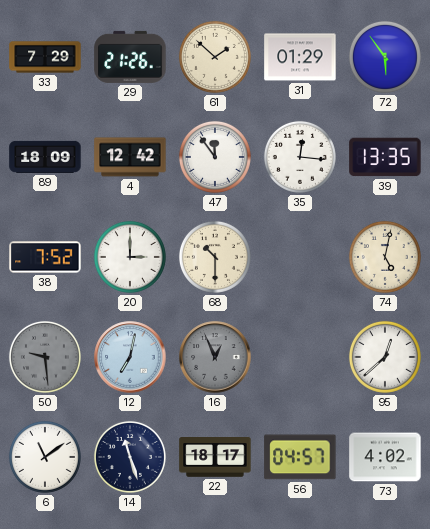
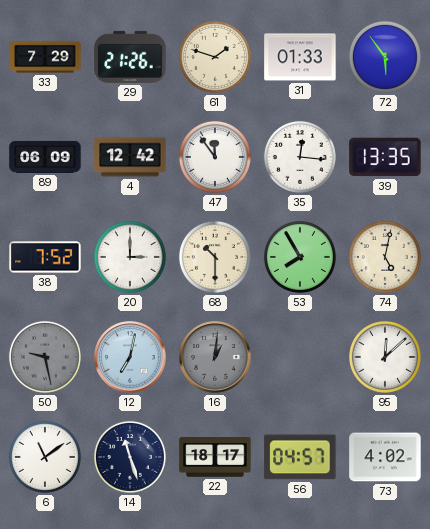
61: 1:52 -> 1:48
31: 01:29 -> 01:33
89: 18:09 -> 06:09
53: none -> 7:55
50: 9:29 -> 9:28
16: 12:56 -> 1:01
95: 12:38 -> 12:08
